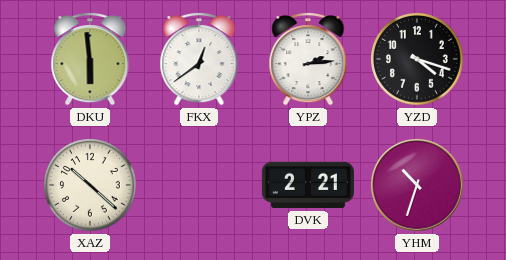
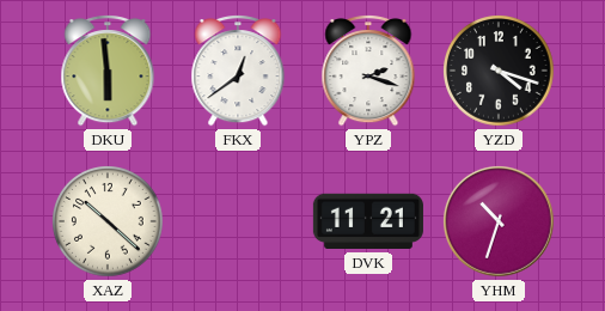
YPZ: 2:14 -> 2:18
DVK: 2:21 -> 11:21
